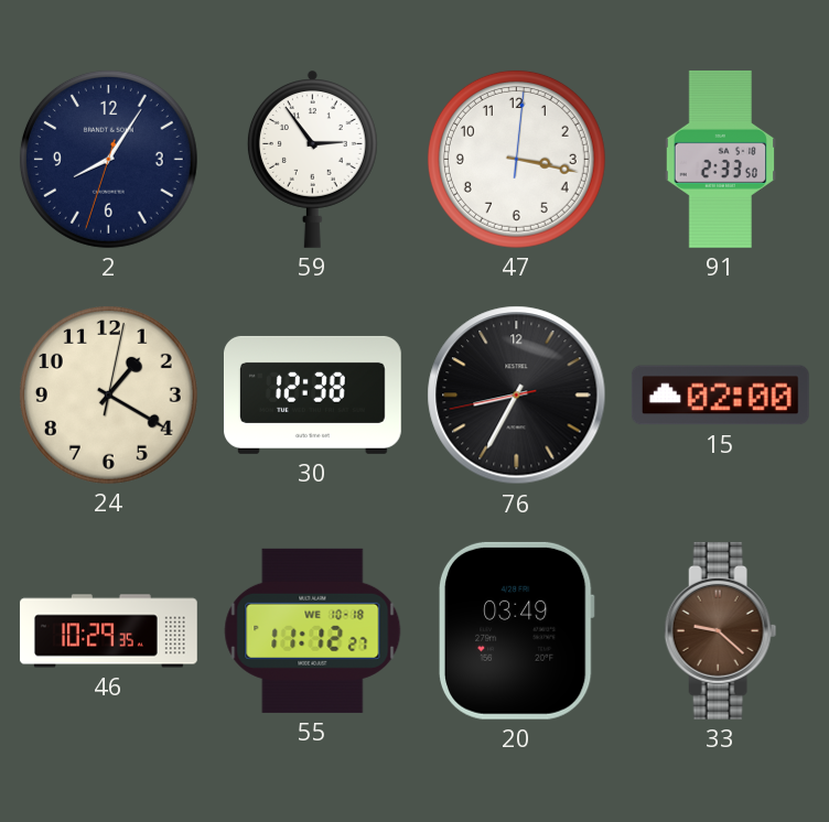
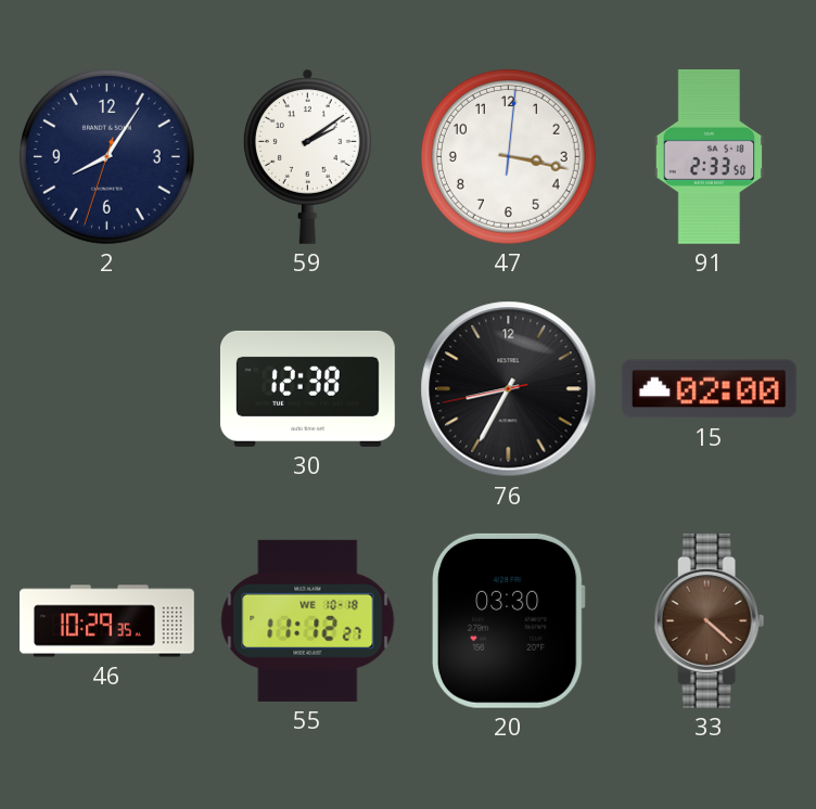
59: 2:54 -> 2:09
24: 1:20 -> none
20: 03:49 -> 03:30
33: 9:22 -> 4:22
